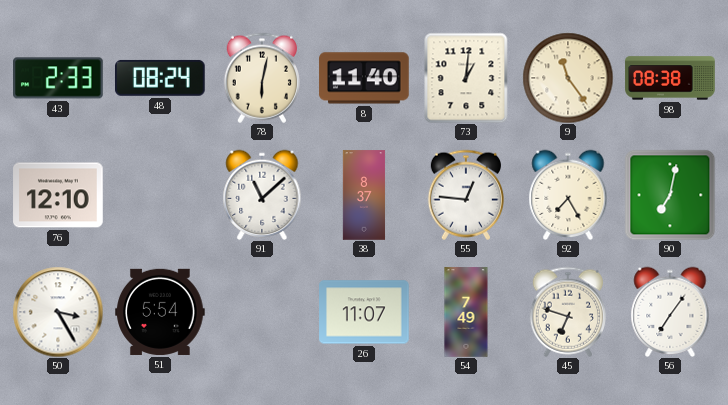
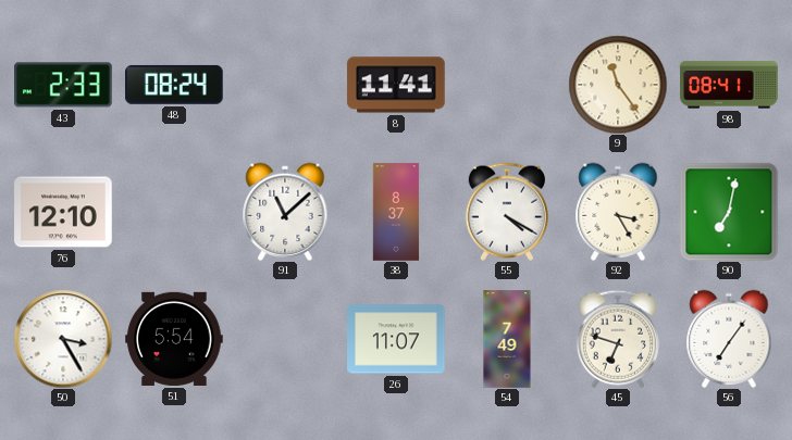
78: 6:02 -> none
8: 11:40 -> 11:41
73: 1:01 -> none
98: 08:38 -> 08:41
55: 12:46 -> 4:20
92: 7:25 -> 3:25
